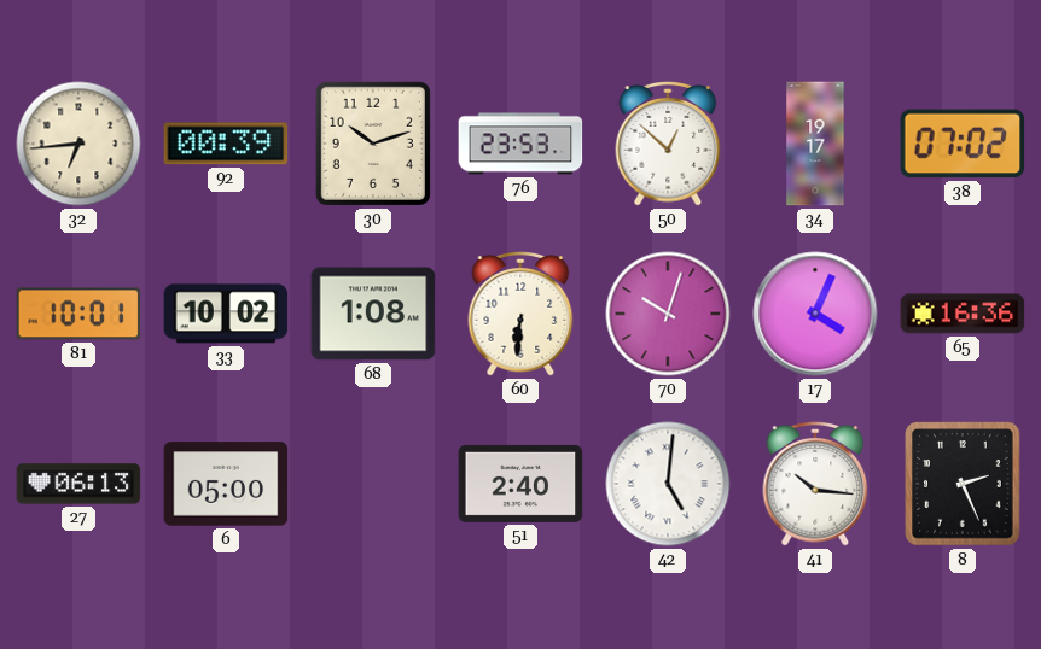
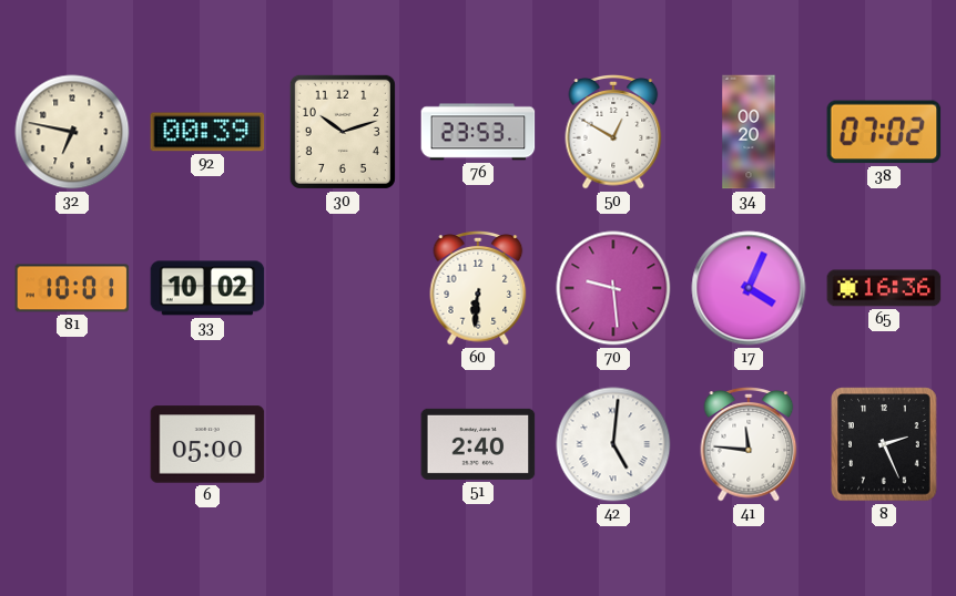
32: 6:44 -> 6:47
50: 12:52 -> 12:50
34: 19:17 -> 00:20
68: 1:08 -> none
70: 10:03 -> 9:29
27: 06:13 -> none
41: 10:16 -> 11:46
